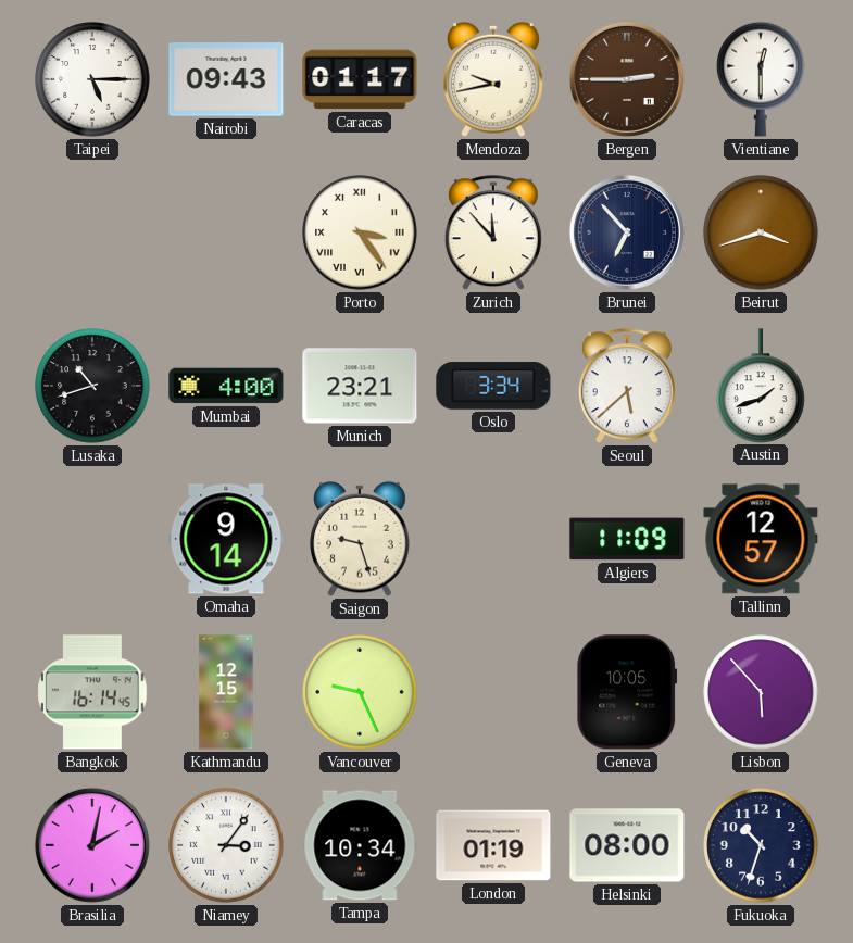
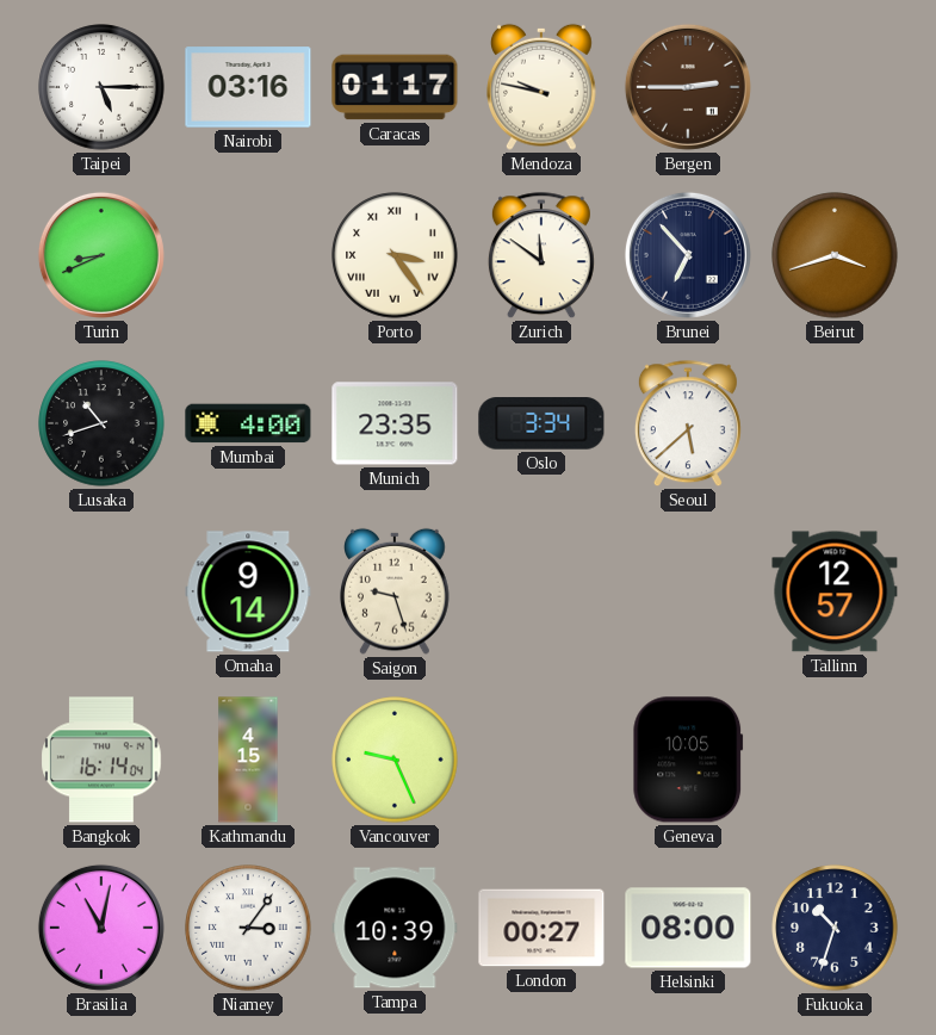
Nairobi: 09:43 -> 03:16
Mendoza: 9:43 -> 9:47
Vientiane: 12:30 -> none
Turin: none -> 8:41
Zurich: 11:53 -> 11:51
Munich: 23:21 -> 23:35
Austin: 1:42 -> none
Algiers: 11:09 -> none
Bangkok: 16:14:45 -> 16:14:04
Kathmandu: 12:15 -> 4:15
Lisbon: 5:53 -> none
Brasilia: 2:02 -> 11:02
Tampa: 10:34 -> 10:39
London: 01:19 -> 00:27
